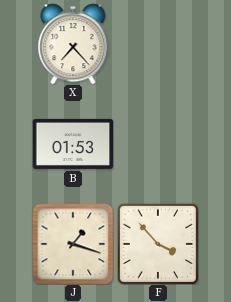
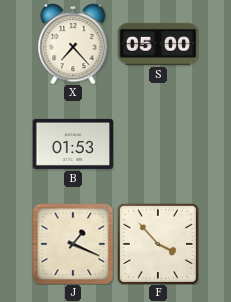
S: none -> 05:00
J: 1:18 -> 1:19
